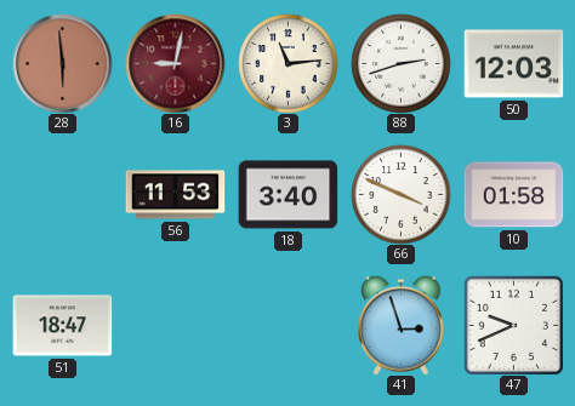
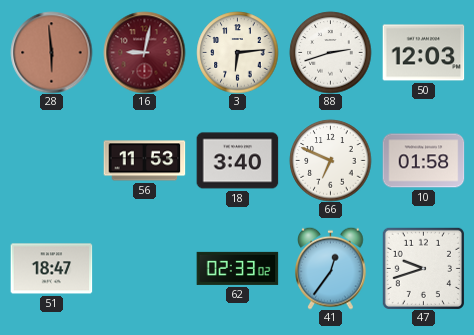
3: 11:14 -> 6:14
66: 3:49 -> 6:49
62: none -> 02:33
41: 2:57 -> 12:36
47: 9:41 -> 9:42
